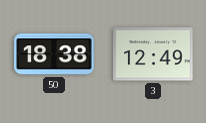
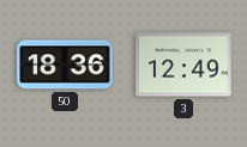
50: 18:38 -> 18:36
